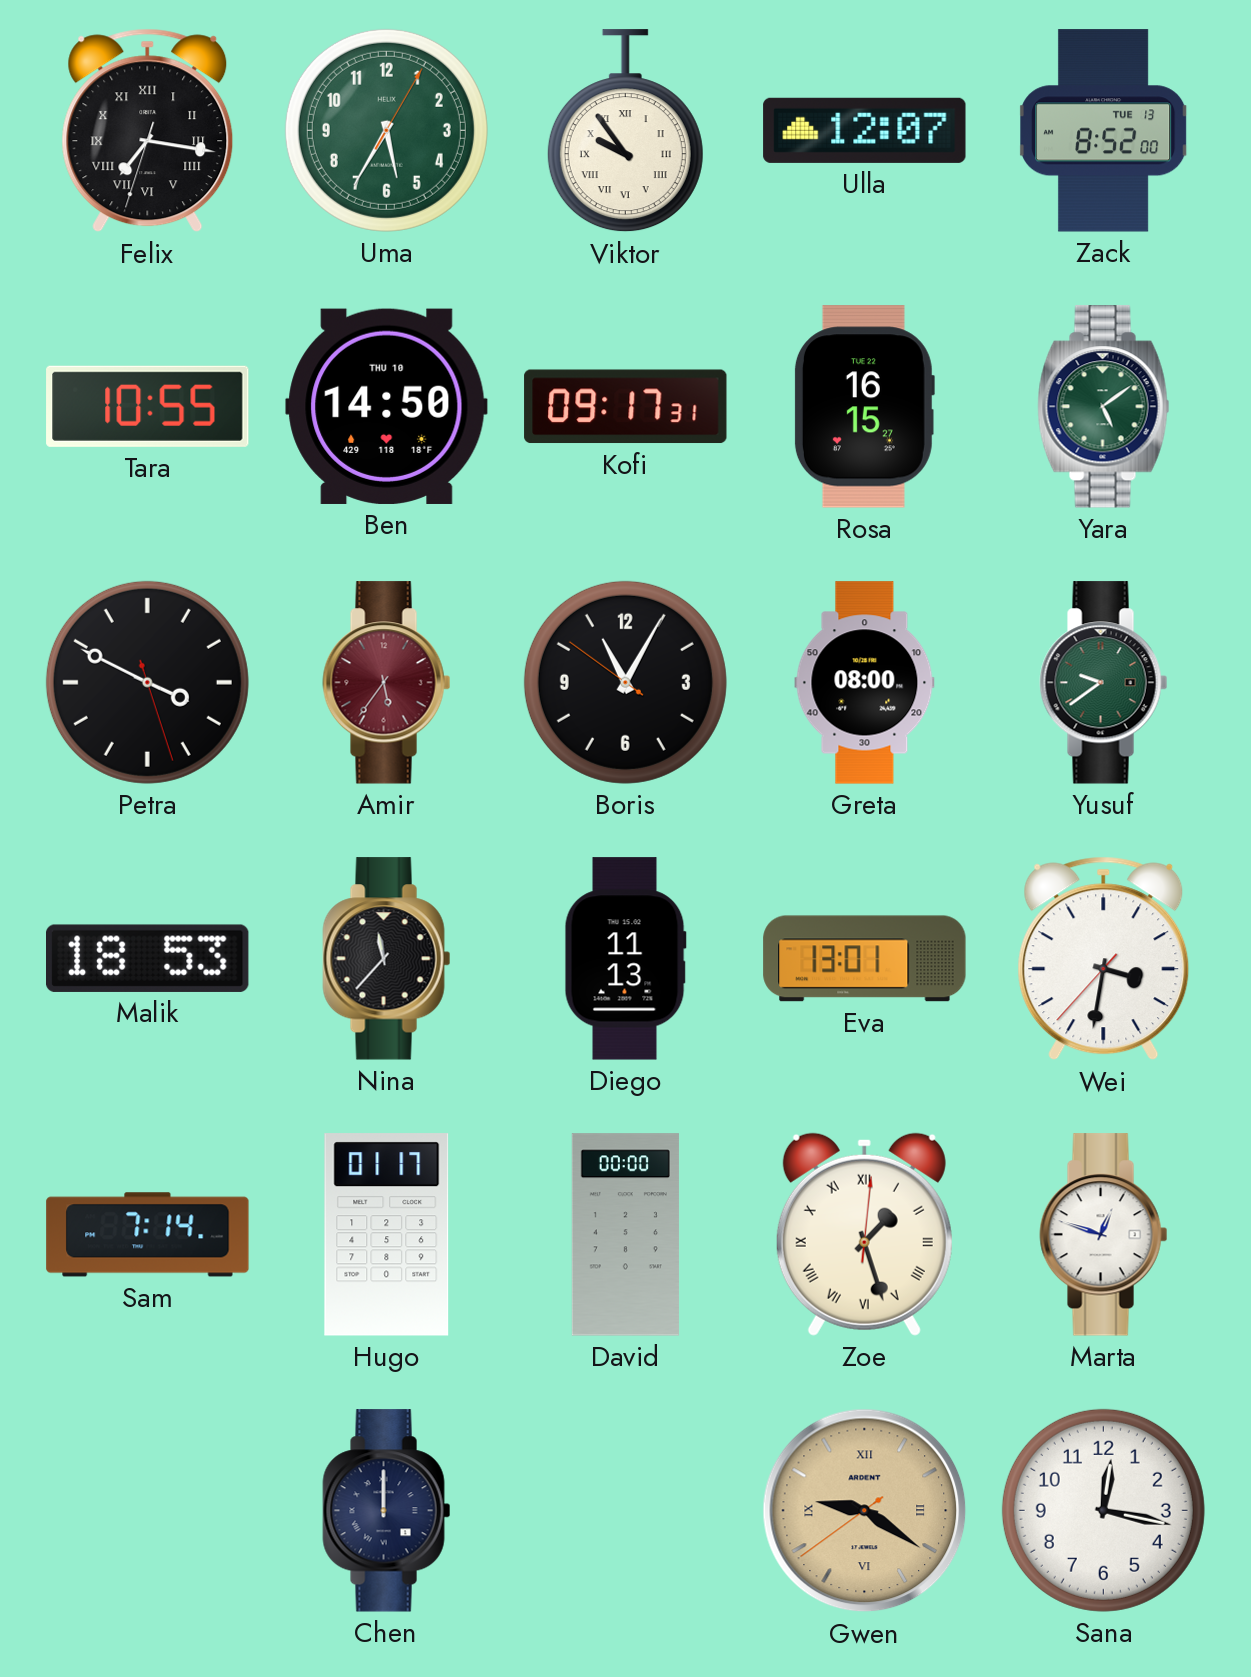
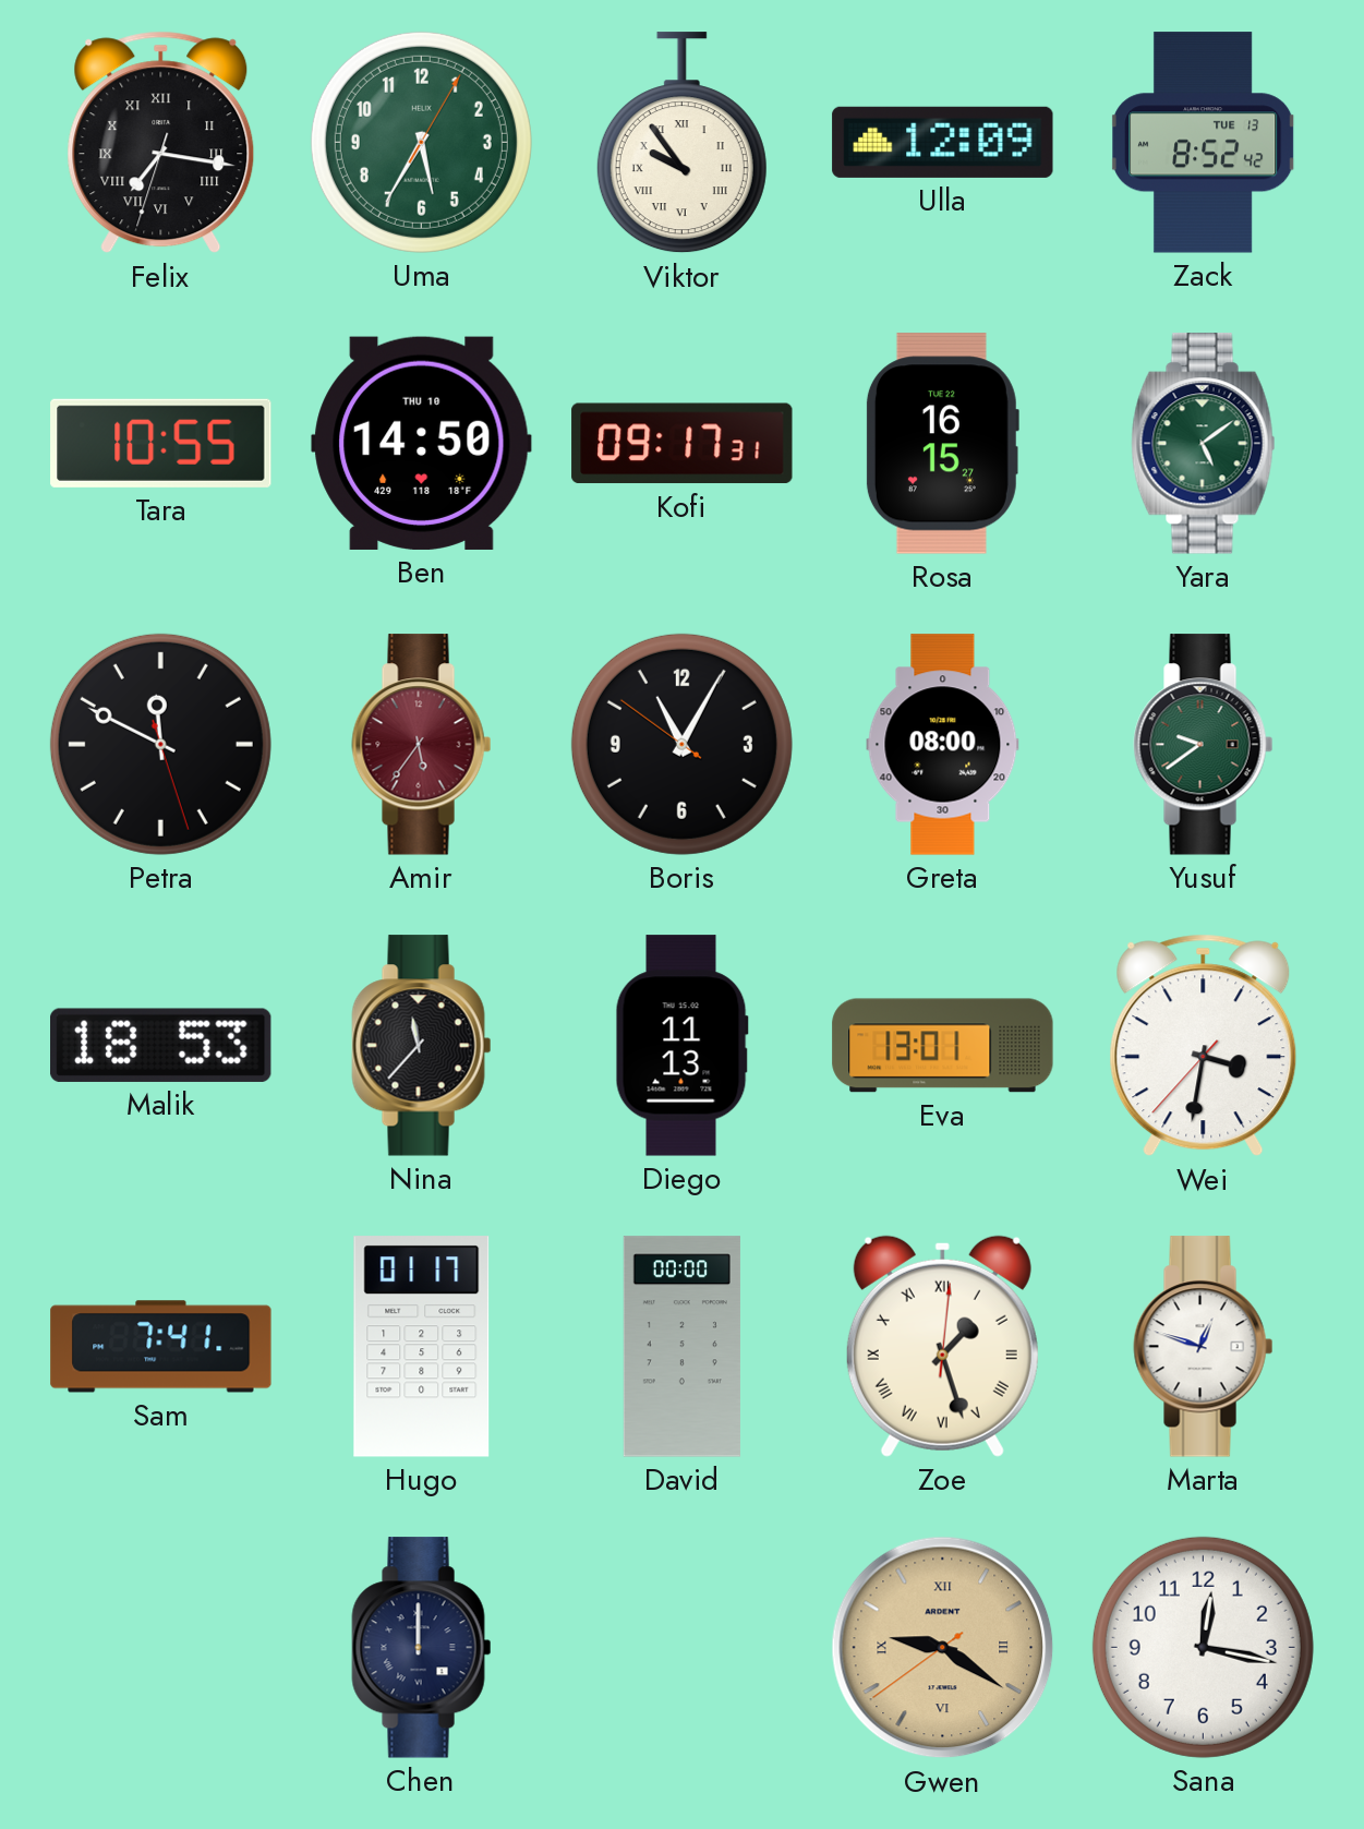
Ulla: 12:07 -> 12:09
Zack: 8:52:00 -> 8:52:42
Petra: 3:49 -> 11:49
Sam: 7:14 -> 7:41
